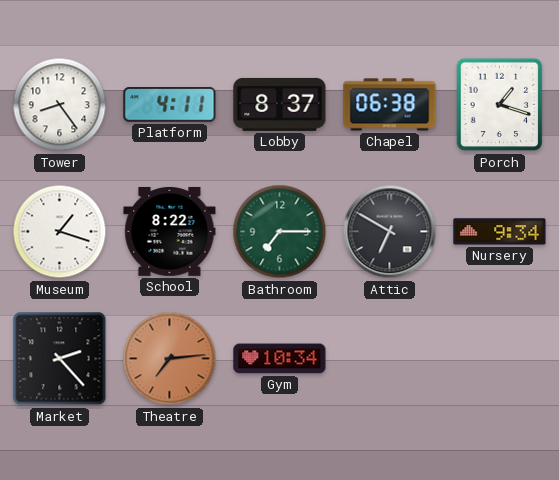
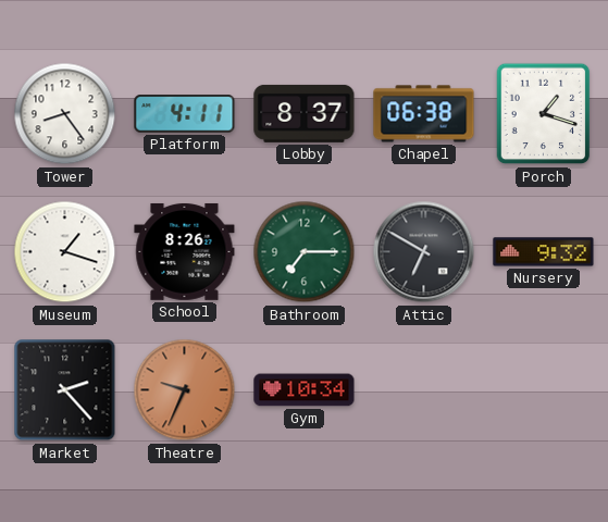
School: 8:22 -> 8:26
Nursery: 9:34 -> 9:32
Theatre: 7:14 -> 9:34
